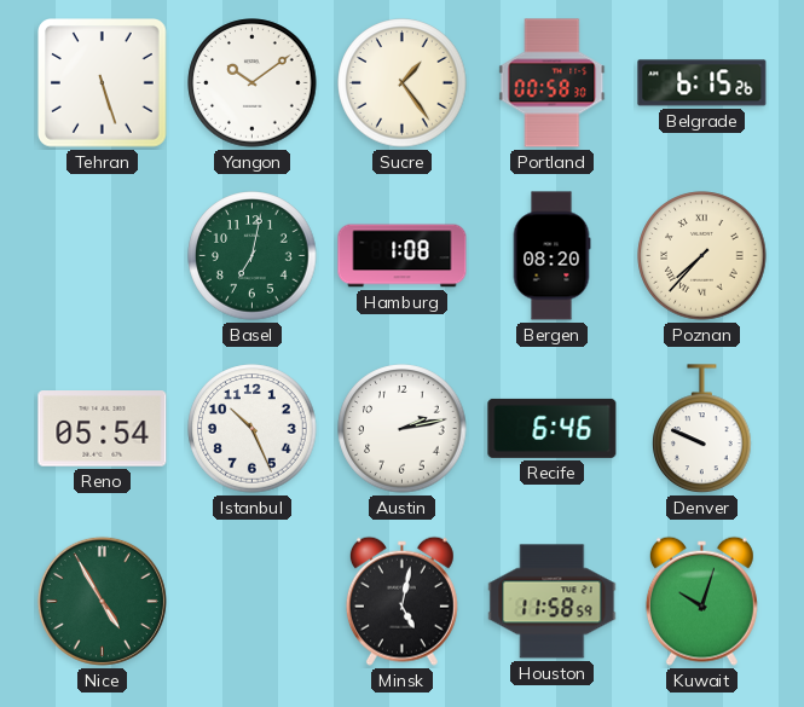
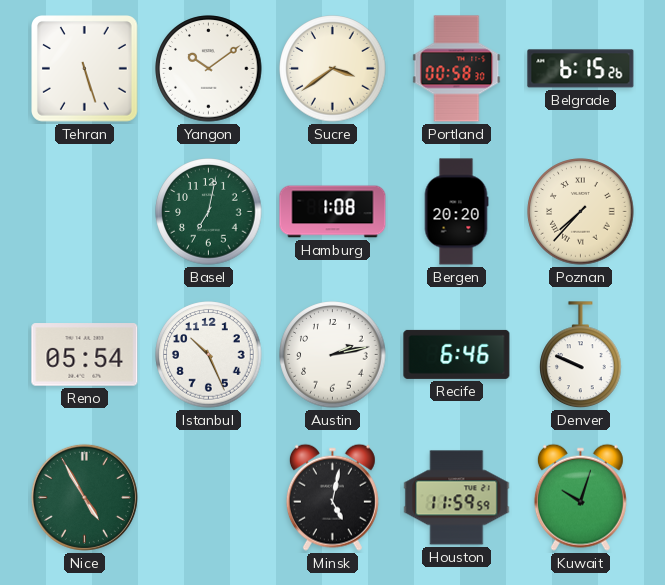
Sucre: 1:24 -> 3:39
Bergen: 08:20 -> 20:20
Houston: 11:58 -> 11:59
